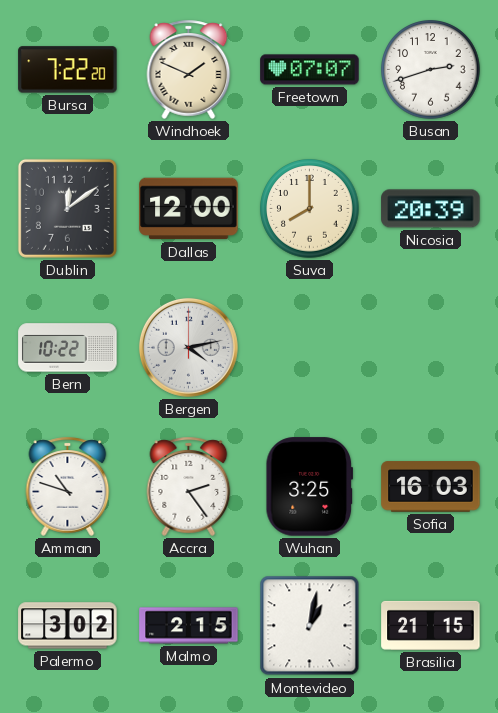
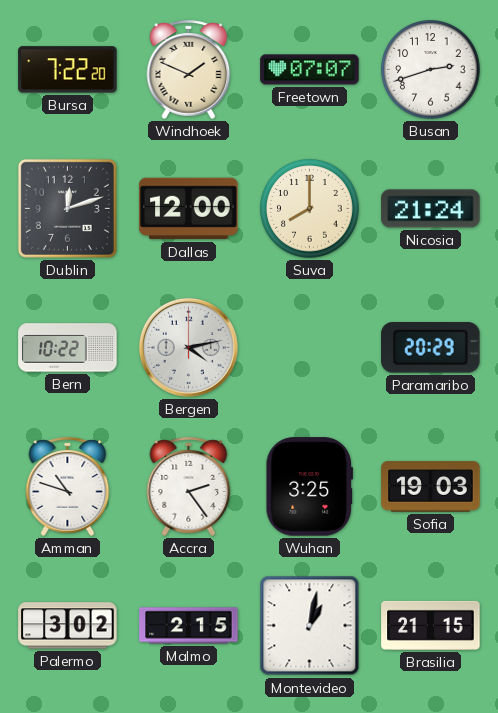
Dublin: 12:09 -> 12:12
Nicosia: 20:39 -> 21:24
Paramaribo: none -> 20:29
Sofia: 16:03 -> 19:03
